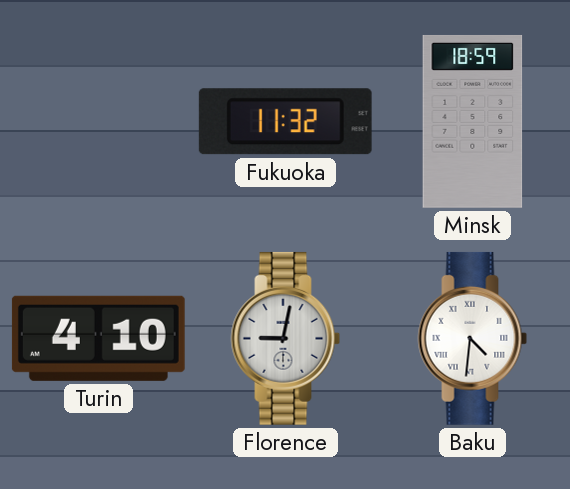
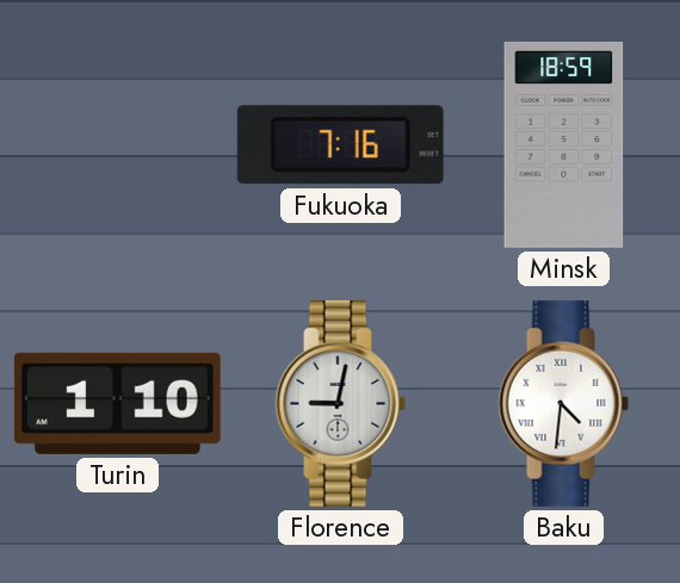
Fukuoka: 11:32 -> 7:16
Turin: 4:10 -> 1:10
